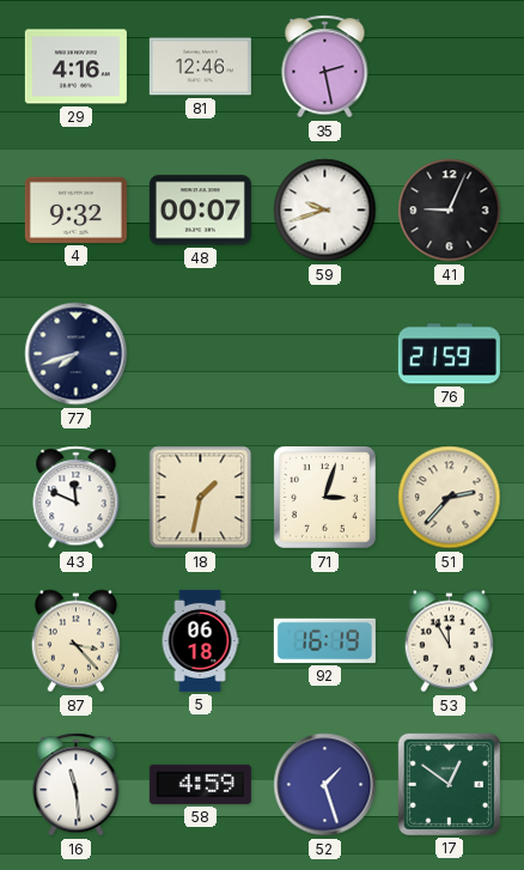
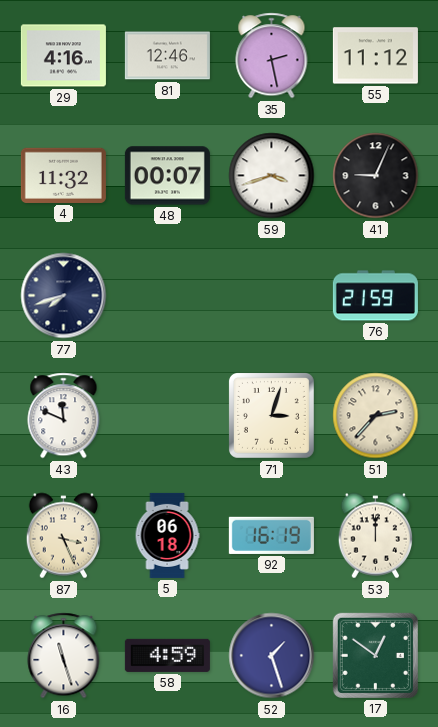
55: none -> 11:12
4: 9:32 -> 11:32
59: 9:42 -> 3:42
18: 1:32 -> none
87: 3:23 -> 3:26
53: 11:55 -> 12:00
16: 11:29 -> 11:27
